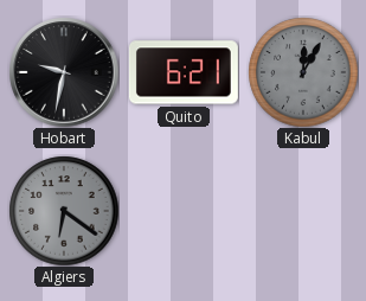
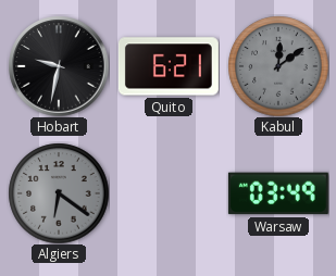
Kabul: 12:05 -> 12:09
Warsaw: none -> 03:49
